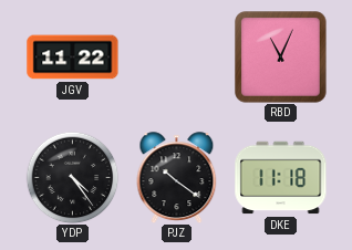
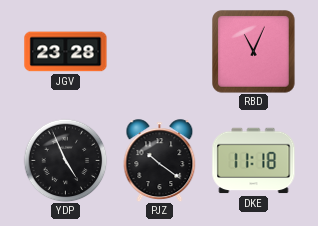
JGV: 11:22 -> 23:28
YDP: 4:24 -> 4:56
